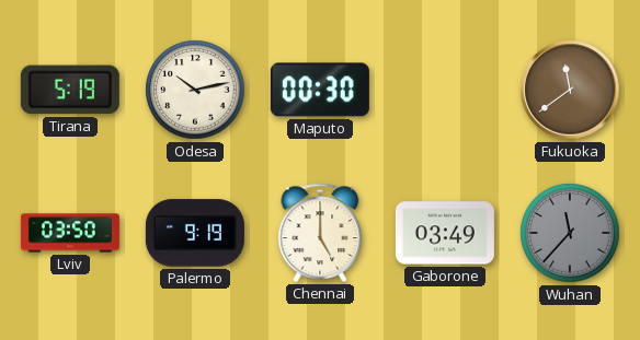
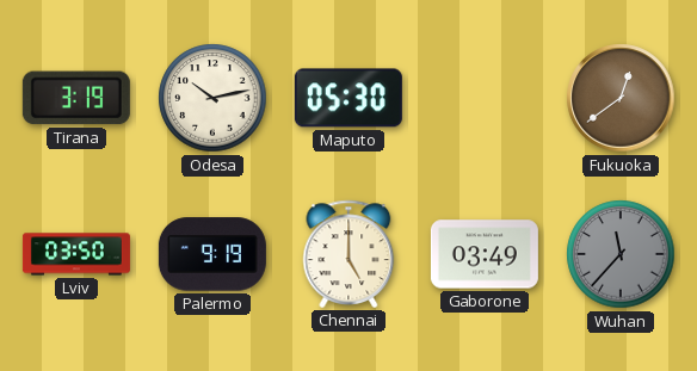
Tirana: 5:19 -> 3:19
Maputo: 00:30 -> 05:30
Fukuoka: 11:39 -> 12:39
